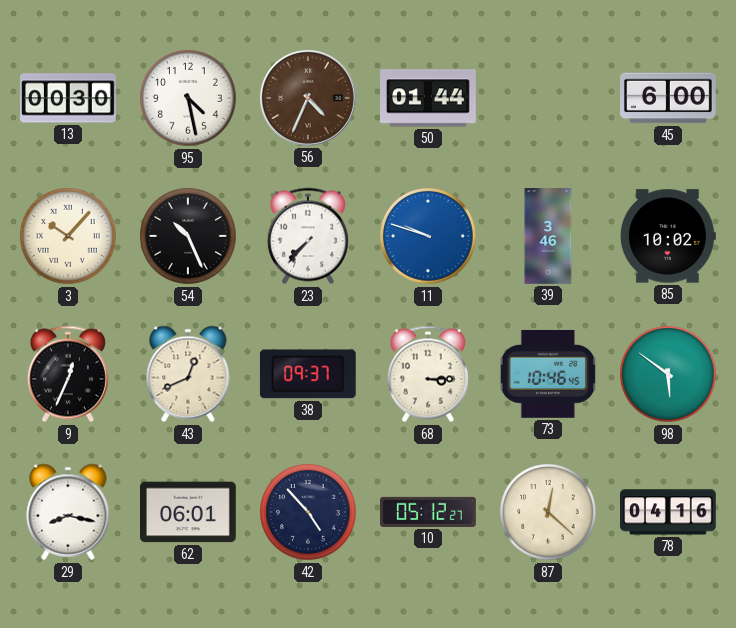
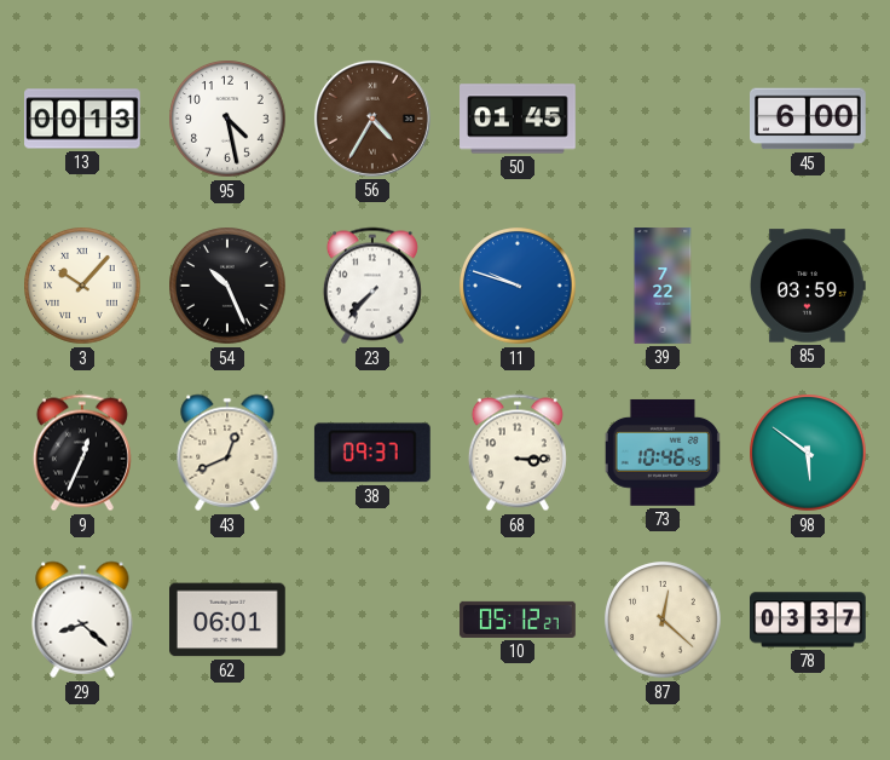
13: 00:30 -> 00:13
56: 4:34 -> 4:35
50: 01:44 -> 01:45
39: 3:46 -> 7:22
85: 10:02 -> 03:59
29: 8:17 -> 8:22
42: 4:53 -> none
78: 04:16 -> 03:37
